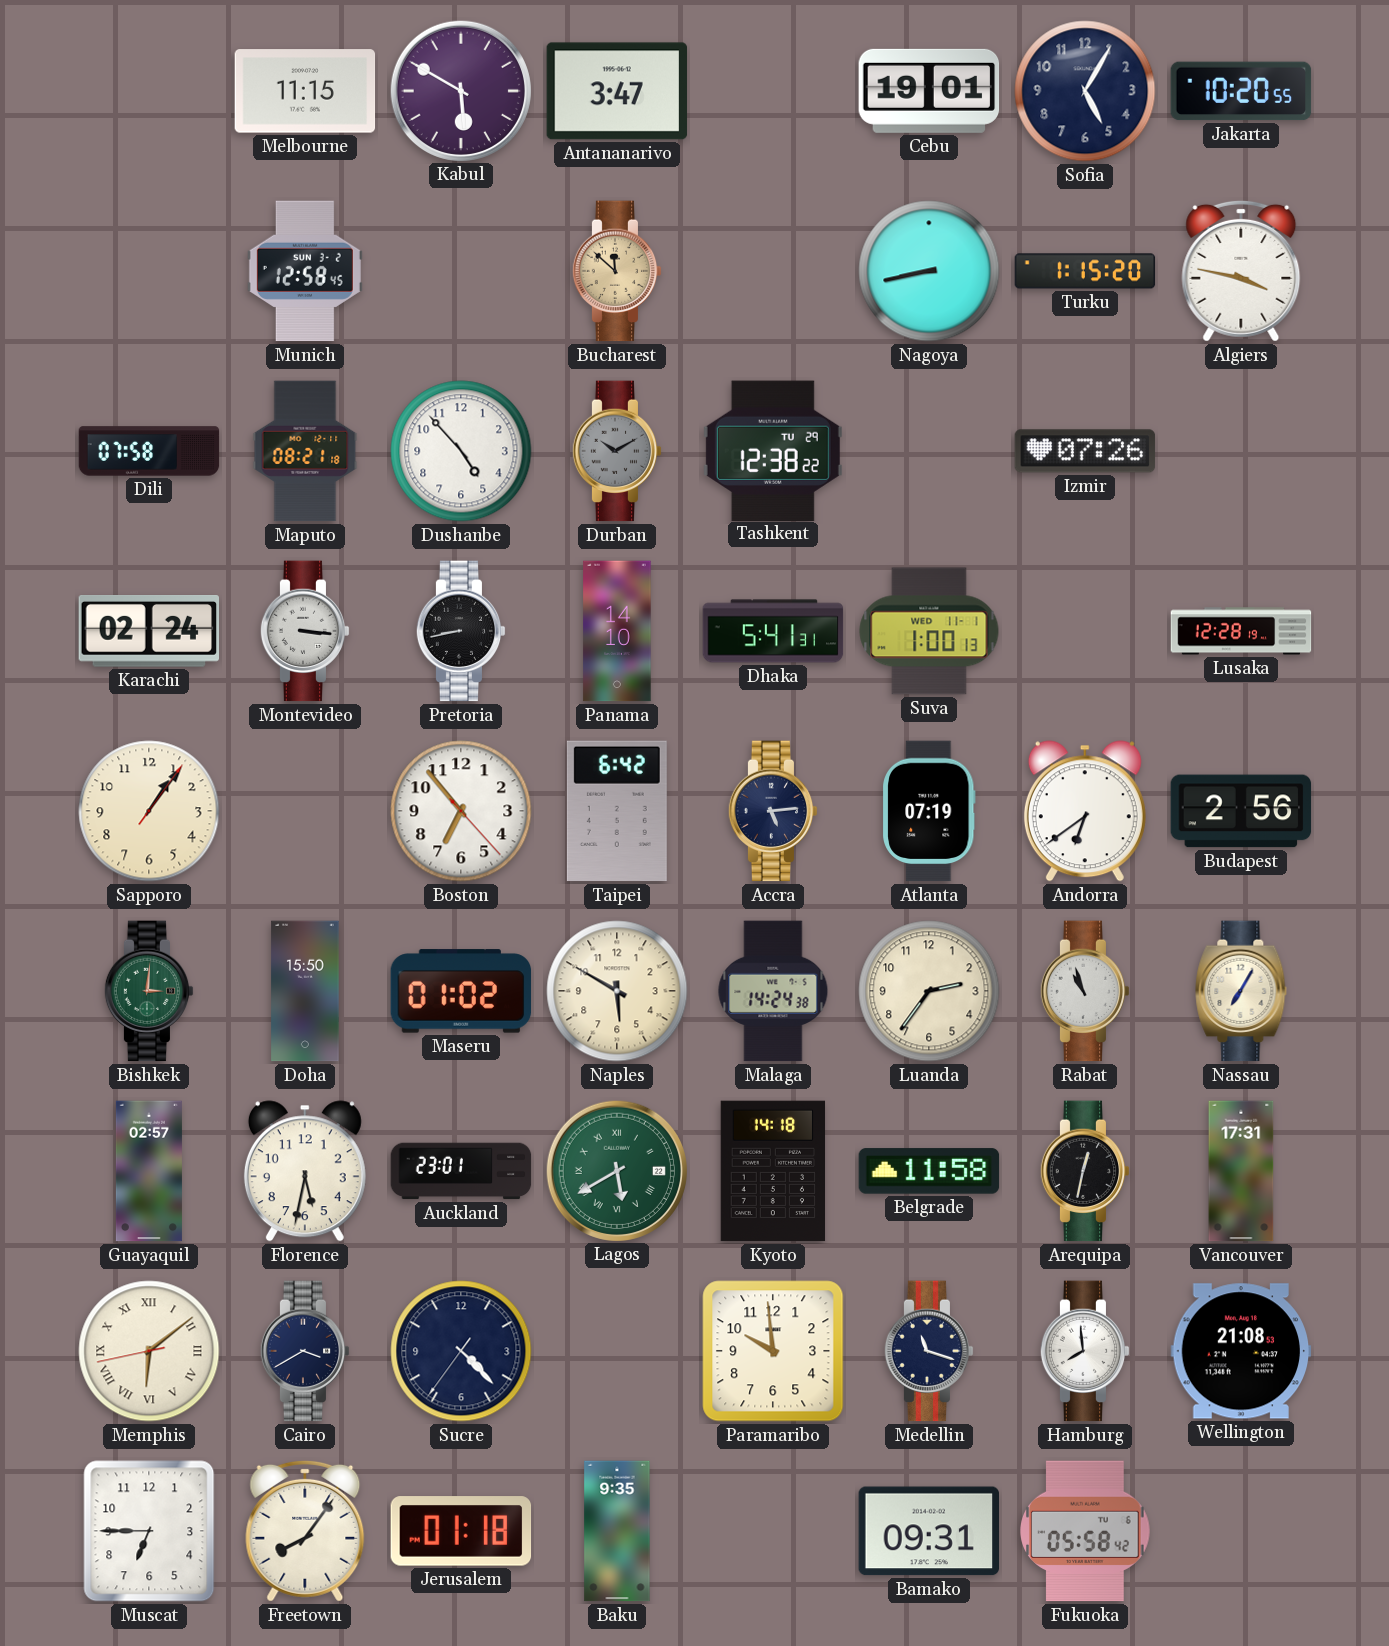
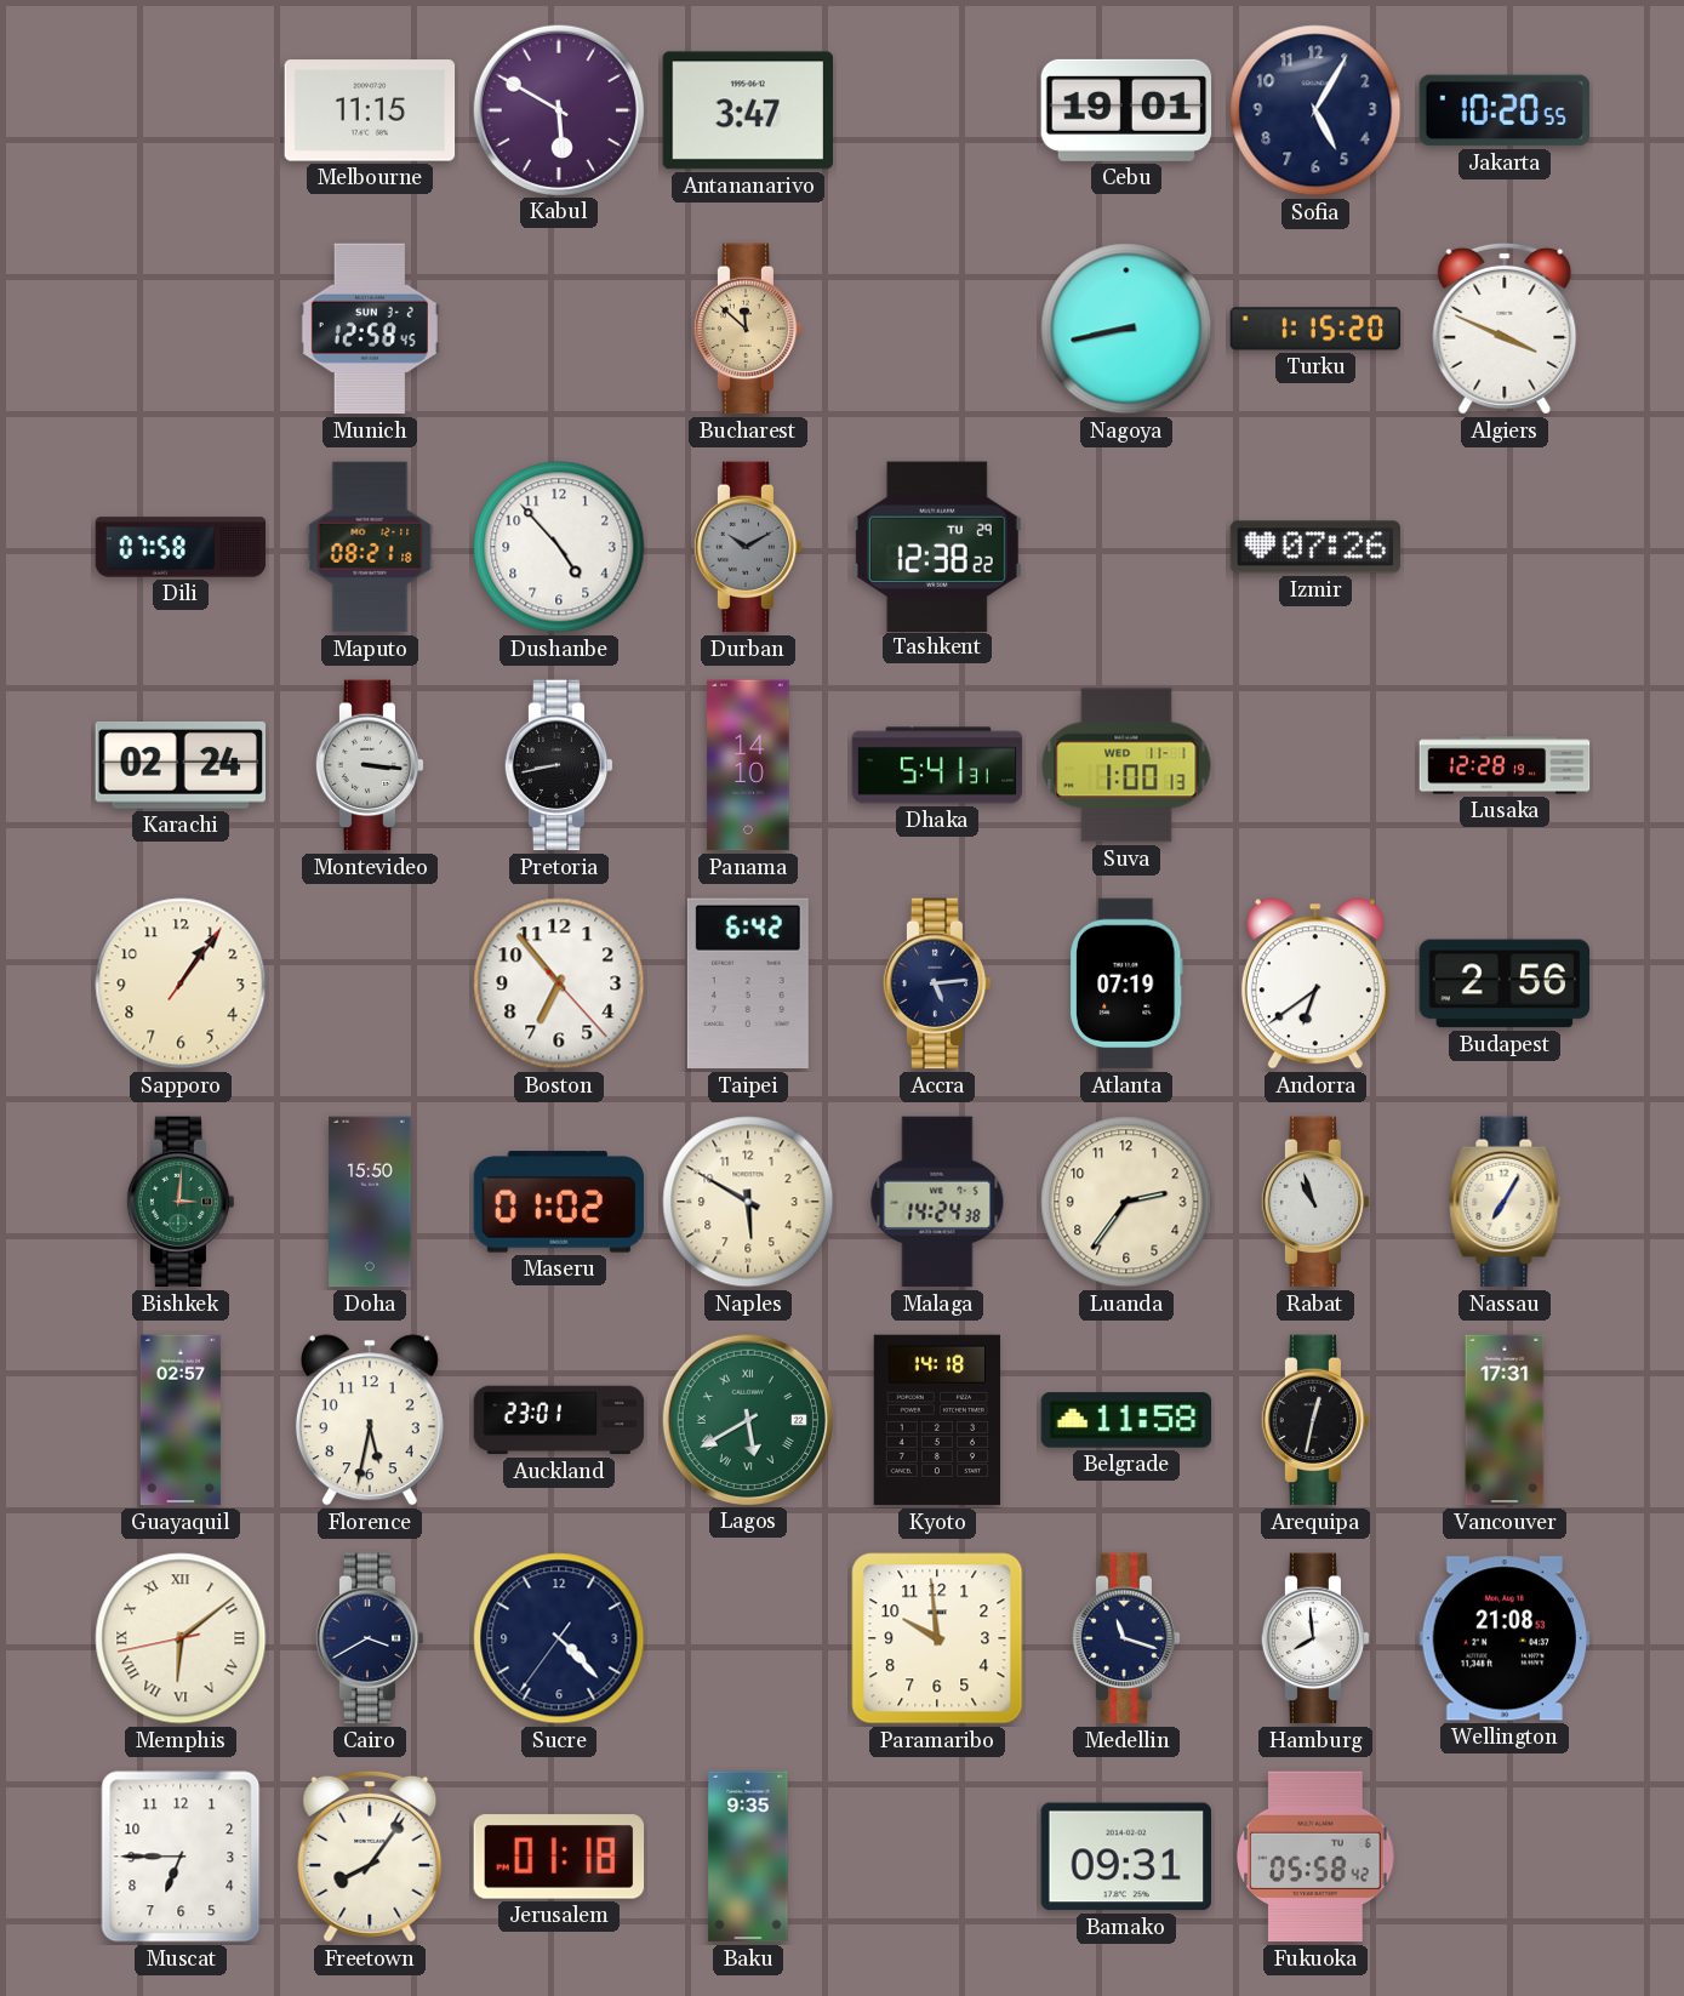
Algiers: 3:47 -> 3:49
